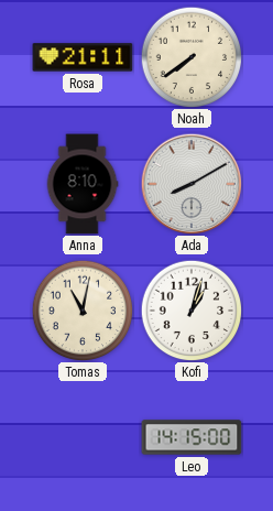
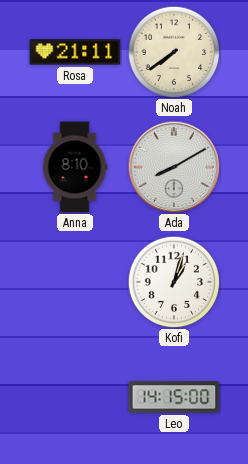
Tomas: 11:02 -> none
